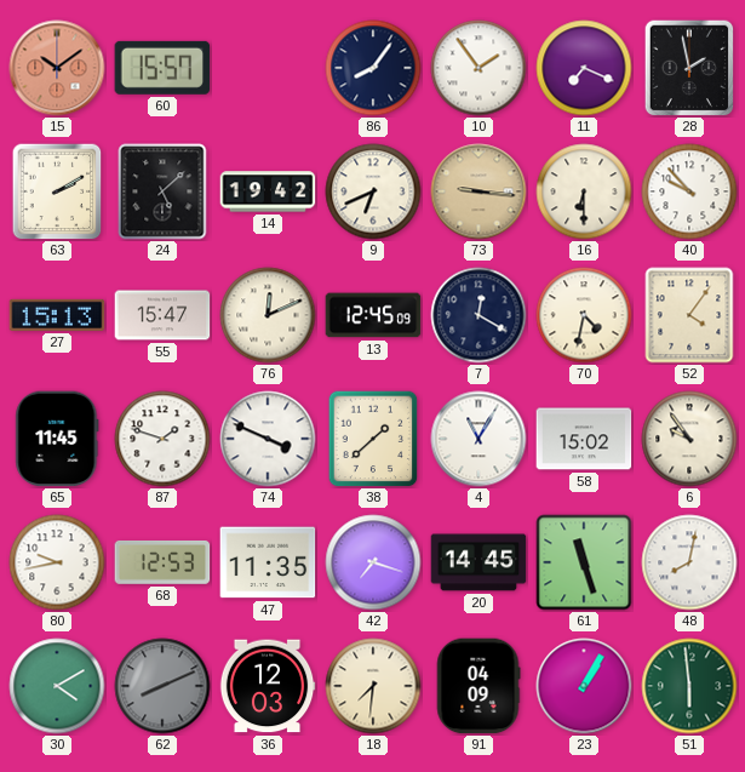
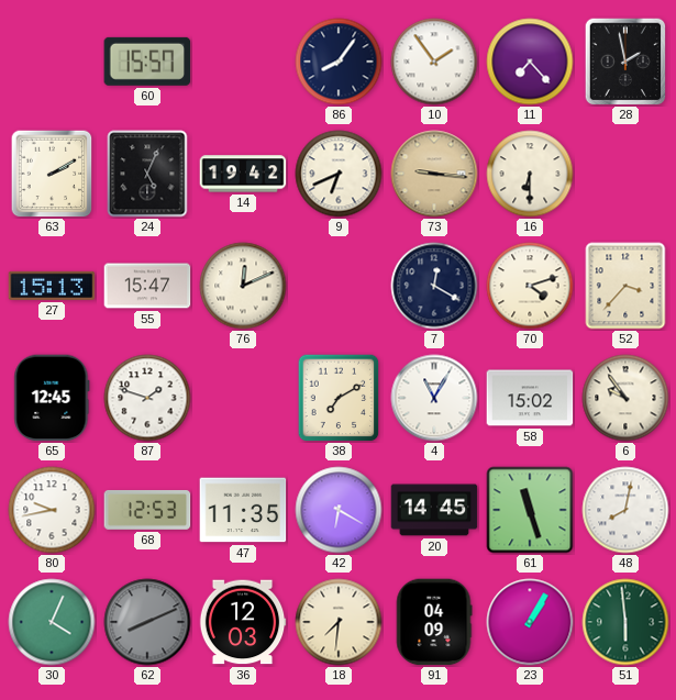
15: 10:09 -> none
11: 7:19 -> 7:23
24: 5:08 -> 5:04
40: 9:53 -> none
13: 12:45 -> none
70: 4:32 -> 4:12
52: 4:06 -> 3:37
65: 11:45 -> 12:45
74: 3:49 -> none
38: 1:38 -> 7:10
42: 7:18 -> 6:20
30: 4:10 -> 4:04
